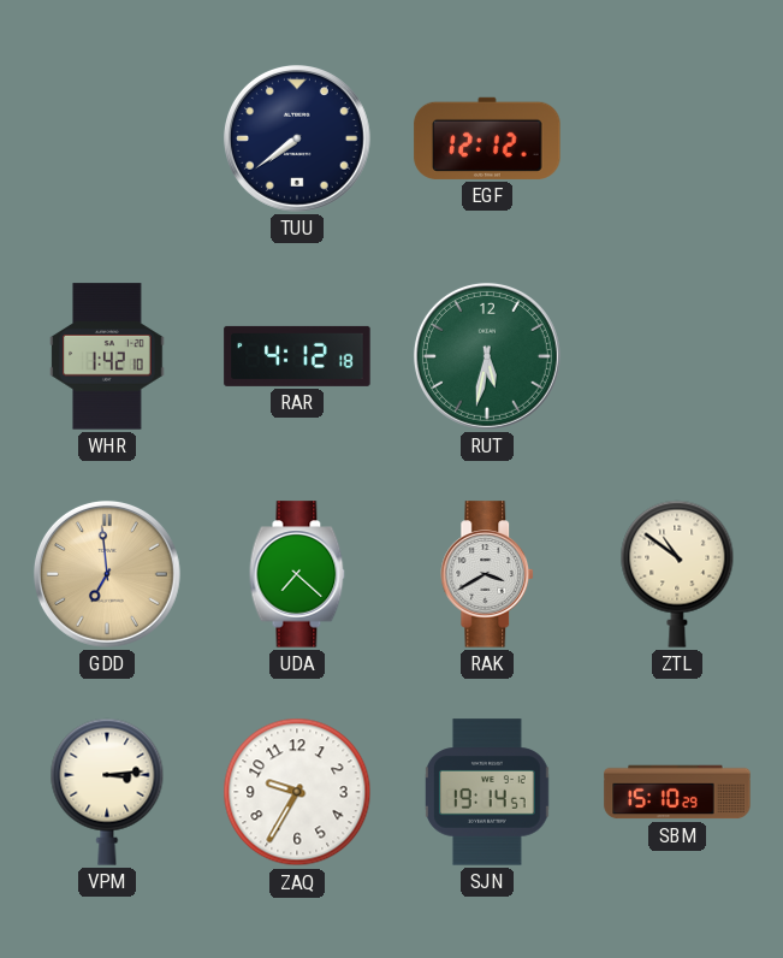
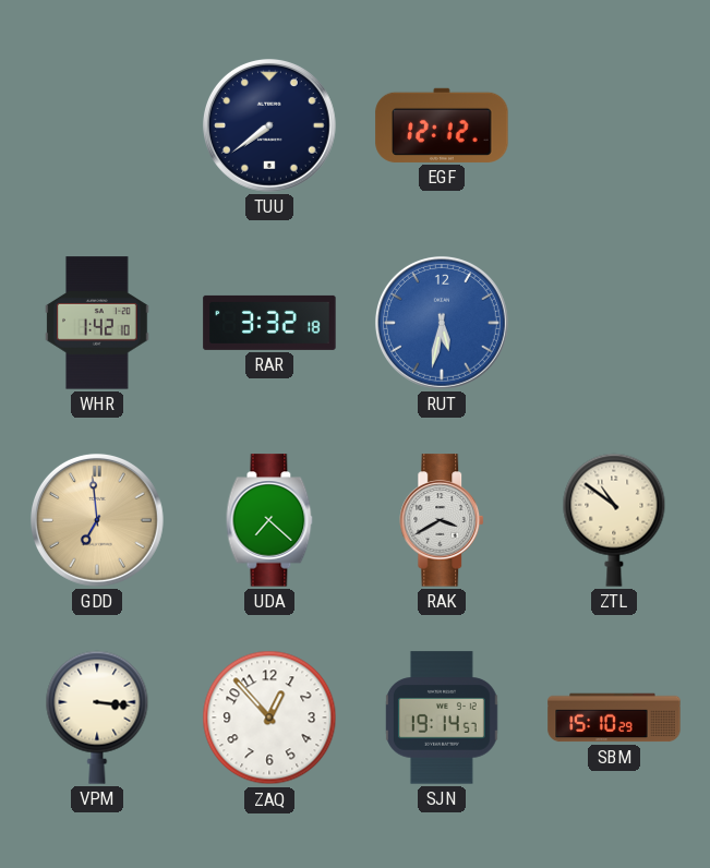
RAR: 4:12 -> 3:32
RUT dial: green -> blue
VPM: 3:14 -> 3:16
ZAQ: 9:35 -> 12:53
